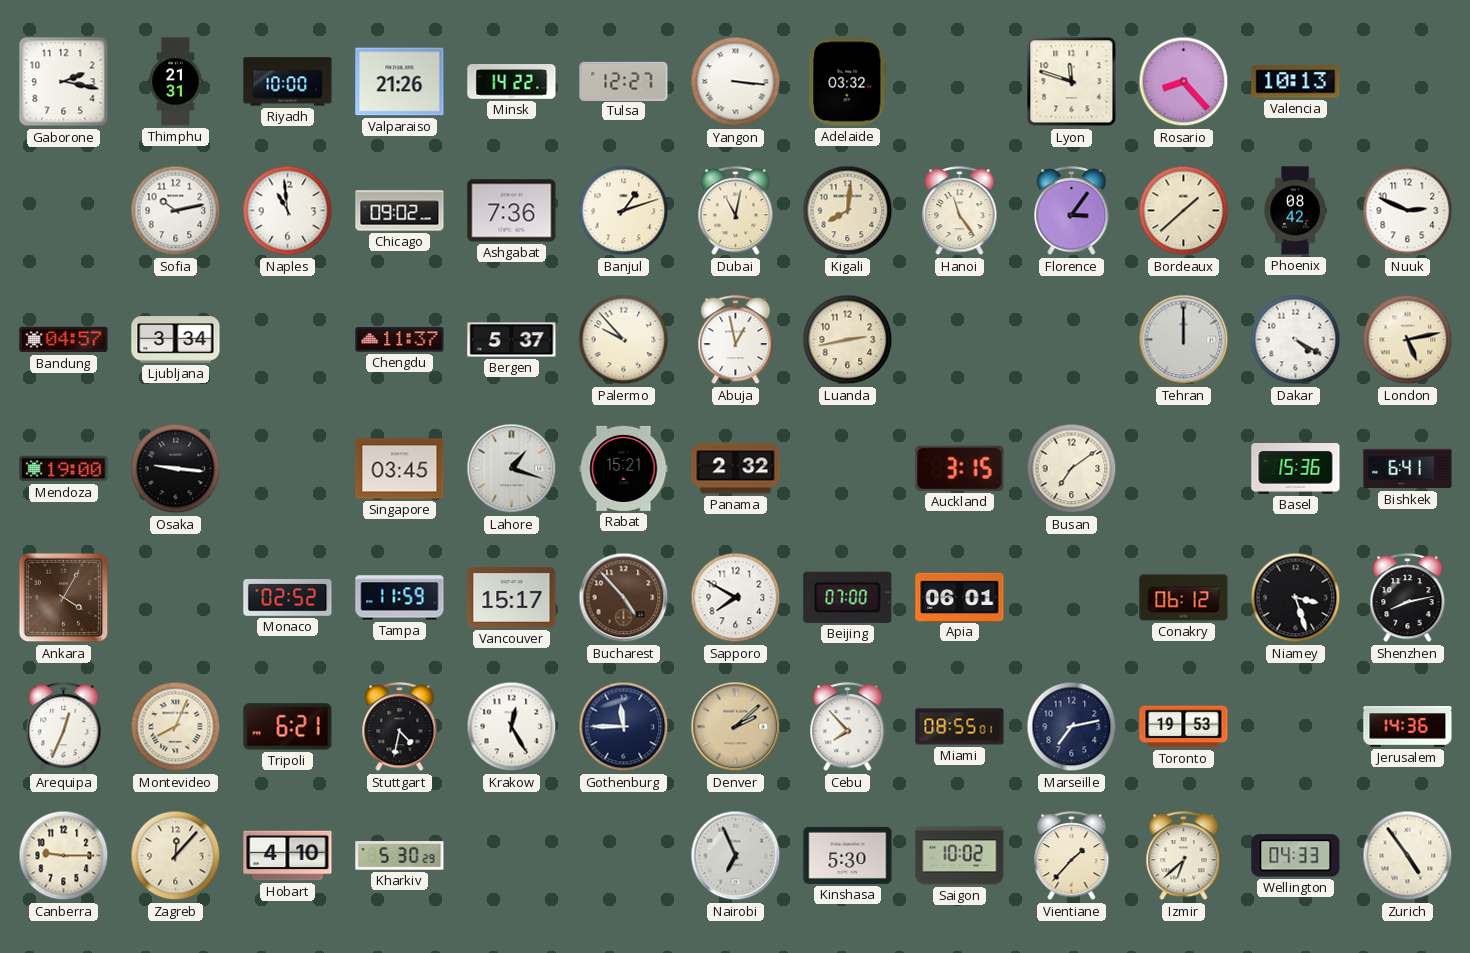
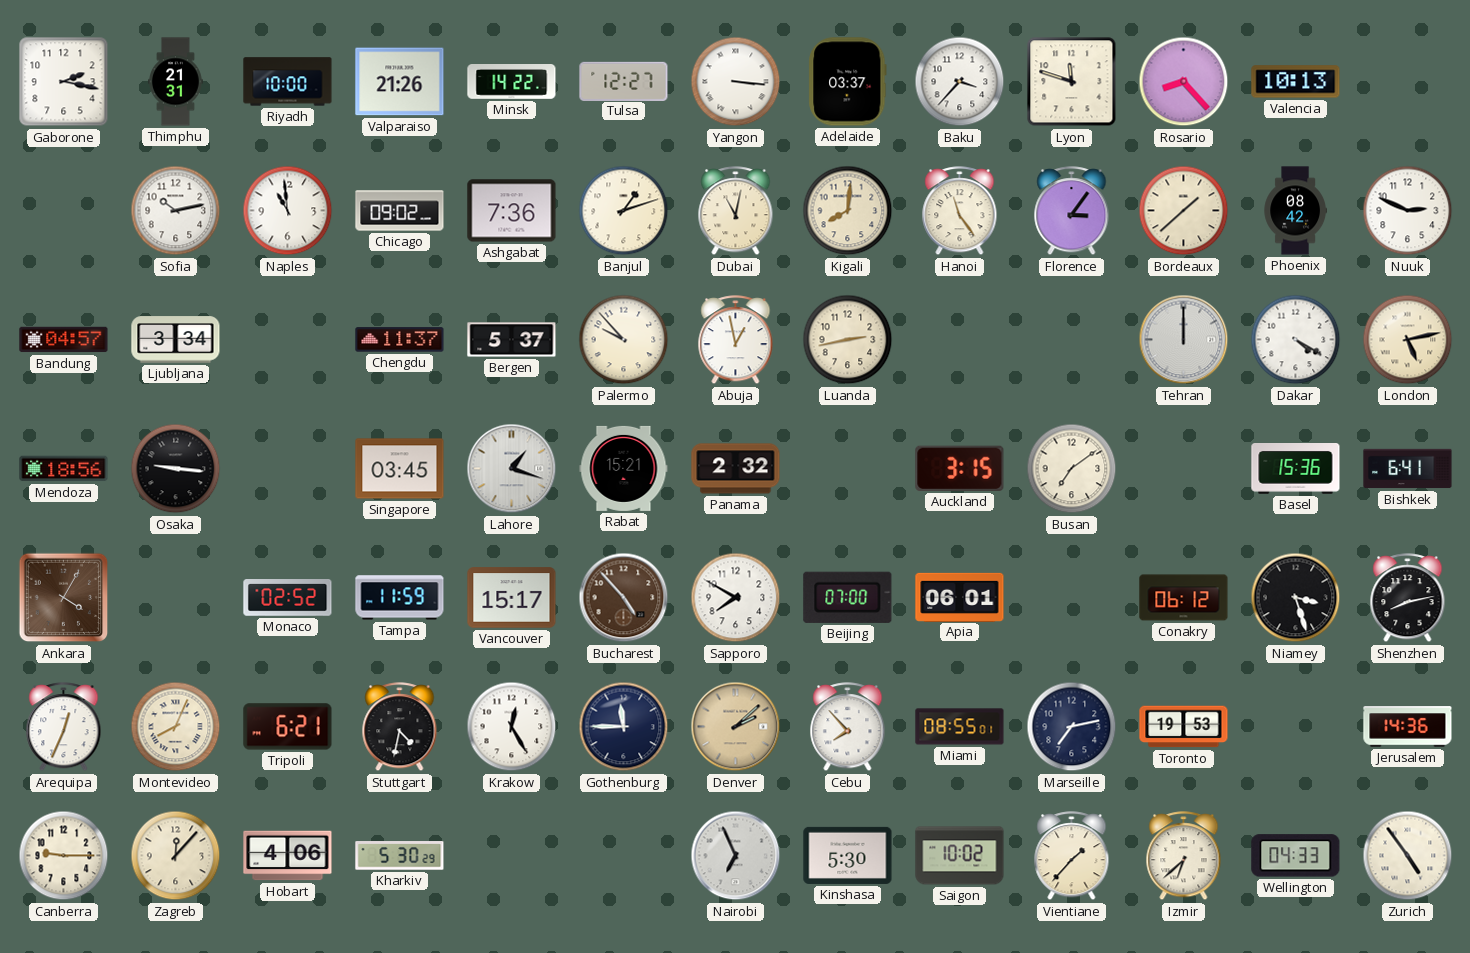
Adelaide: 03:32 -> 03:37
Baku: none -> 3:37
Mendoza: 19:00 -> 18:56
Hobart: 4:10 -> 4:06
